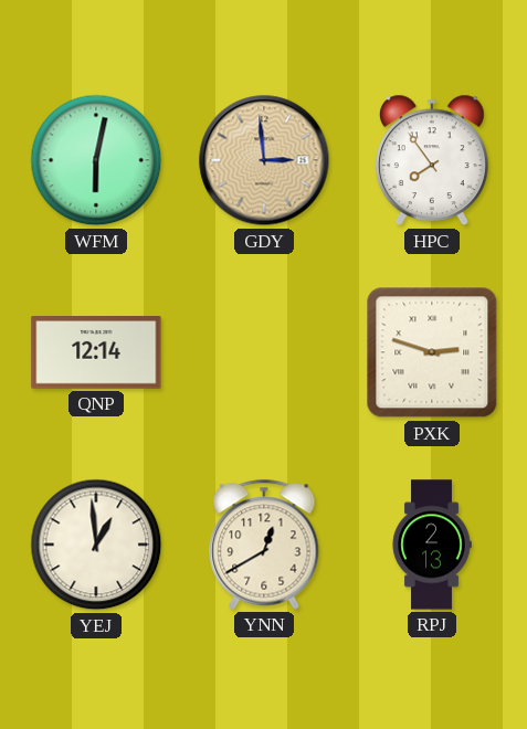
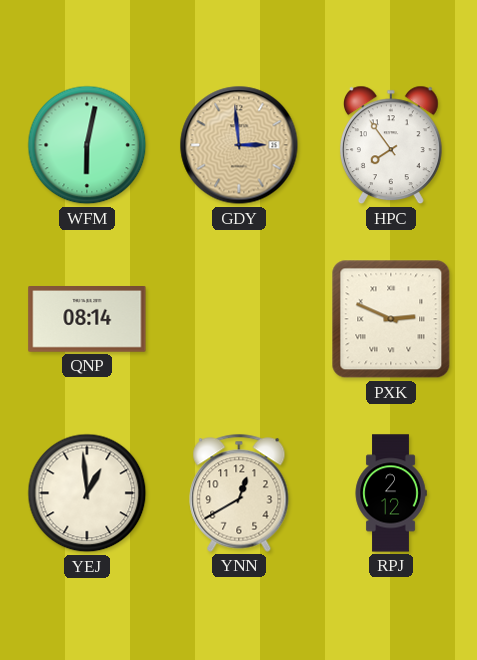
QNP: 12:14 -> 08:14
PXK: 2:48 -> 2:49
RPJ: 2:13 -> 2:12
